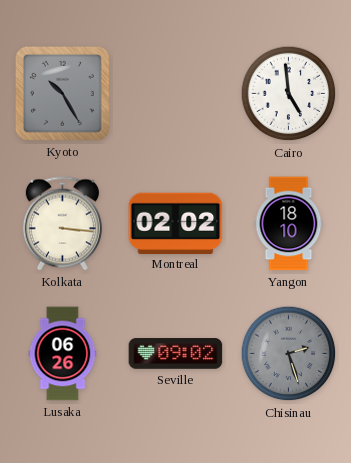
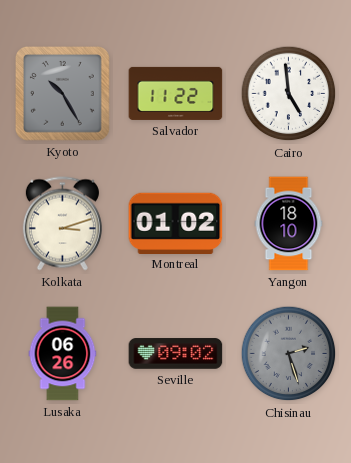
Salvador: none -> 11:22
Kolkata: 3:16 -> 3:12
Montreal: 02:02 -> 01:02
